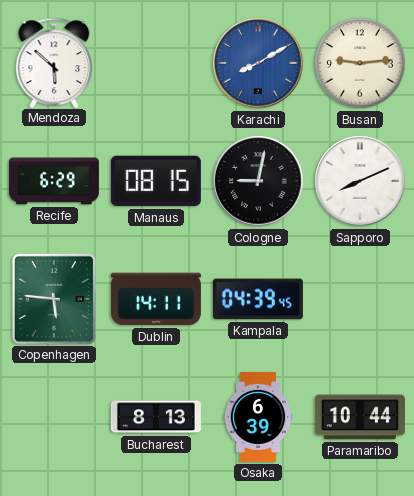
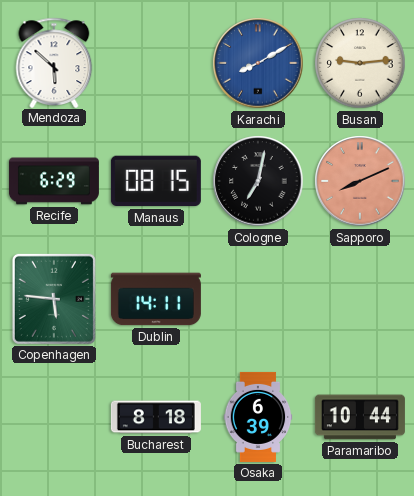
Cologne: 9:02 -> 7:02
Sapporo dial: white -> salmon
Kampala: 04:39 -> none
Bucharest: 8:13 -> 8:18
